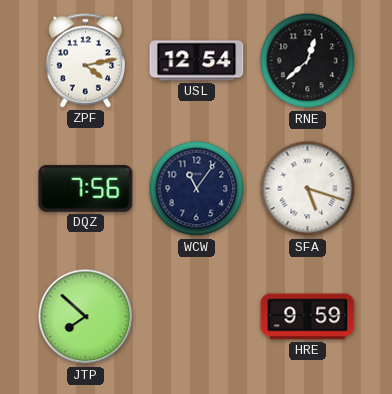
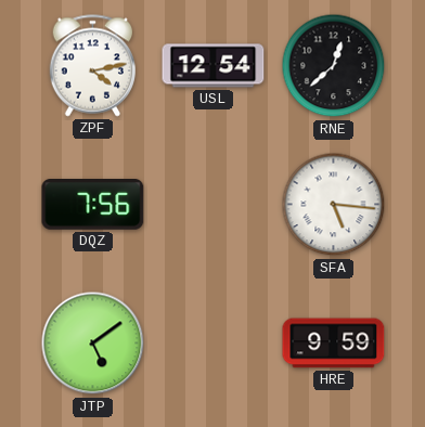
WCW: 11:06 -> none
SFA: 5:18 -> 5:16
JTP: 7:52 -> 5:09
